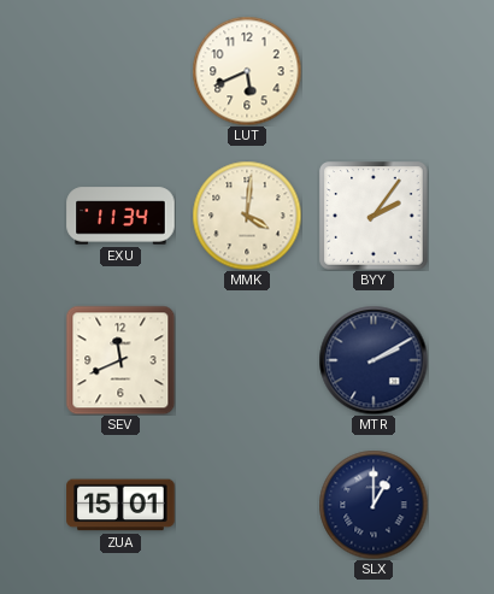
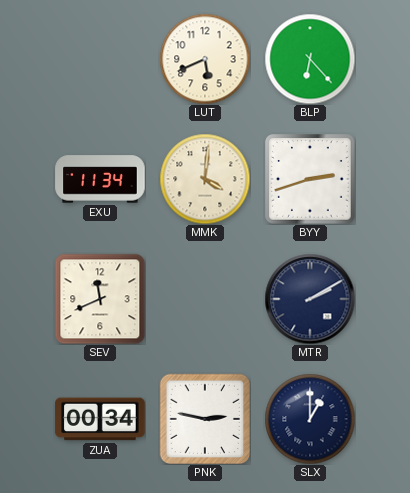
BLP: none -> 6:23
BYY: 2:06 -> 2:42
ZUA: 15:01 -> 00:34
PNK: none -> 2:47
